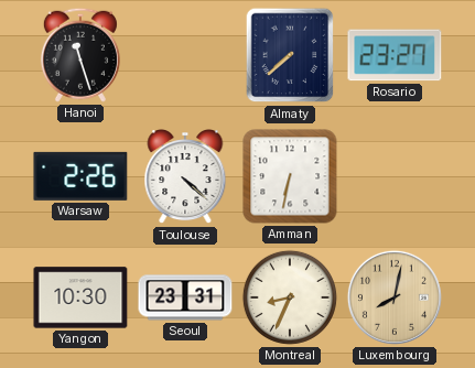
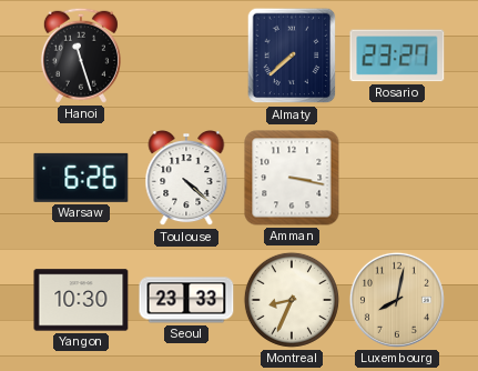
Warsaw: 2:26 -> 6:26
Amman: 6:32 -> 3:17
Seoul: 23:31 -> 23:33
